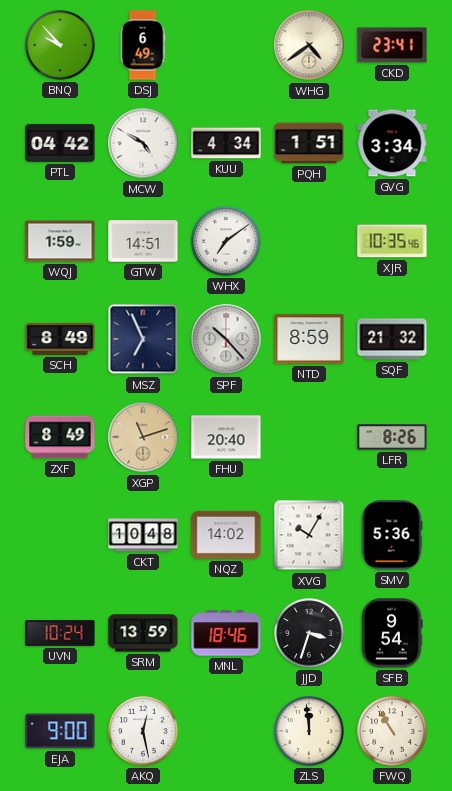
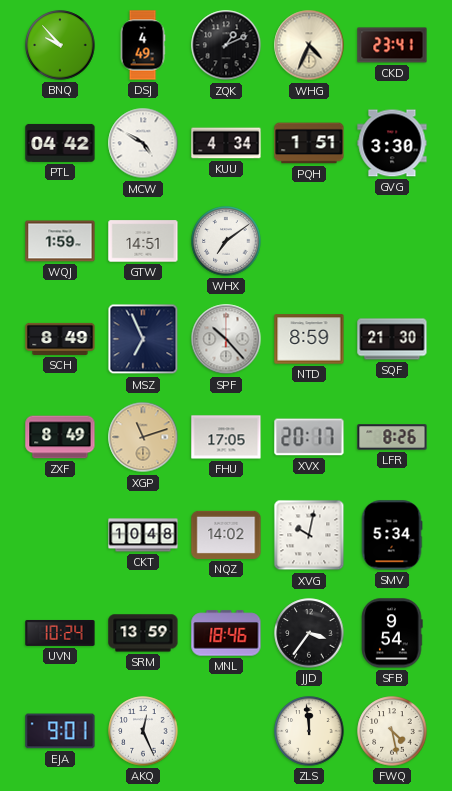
DSJ: 6:49 -> 4:49
ZQK: none -> 1:11
WHG: 4:39 -> 4:34
GVG: 3:34 -> 3:30
XJR: 10:35 -> none
SQF: 21:32 -> 21:30
FHU: 20:40 -> 17:05
XVX: none -> 20:17
XVG: 10:05 -> 10:02
SMV: 5:36 -> 5:34
JJD: 3:33 -> 3:36
EJA: 9:00 -> 9:01
AKQ: 12:28 -> 12:26
FWQ: 10:55 -> 4:28
